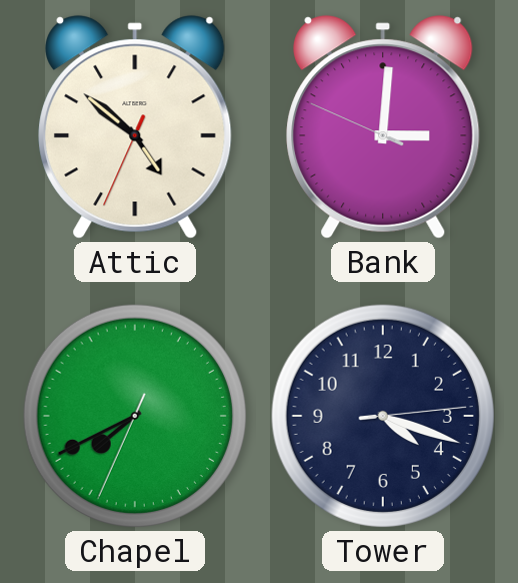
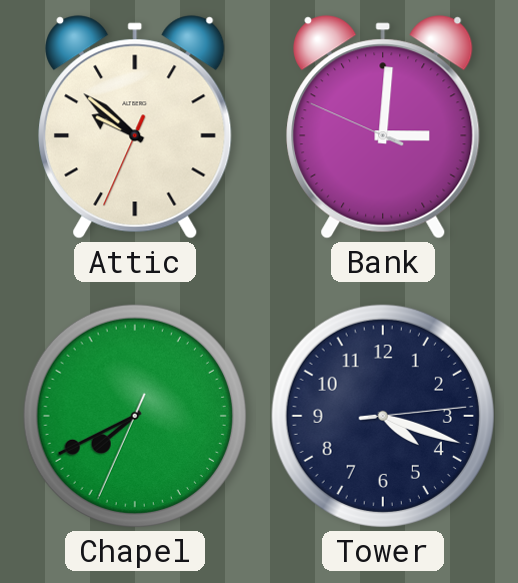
Attic: 4:51 -> 9:51
